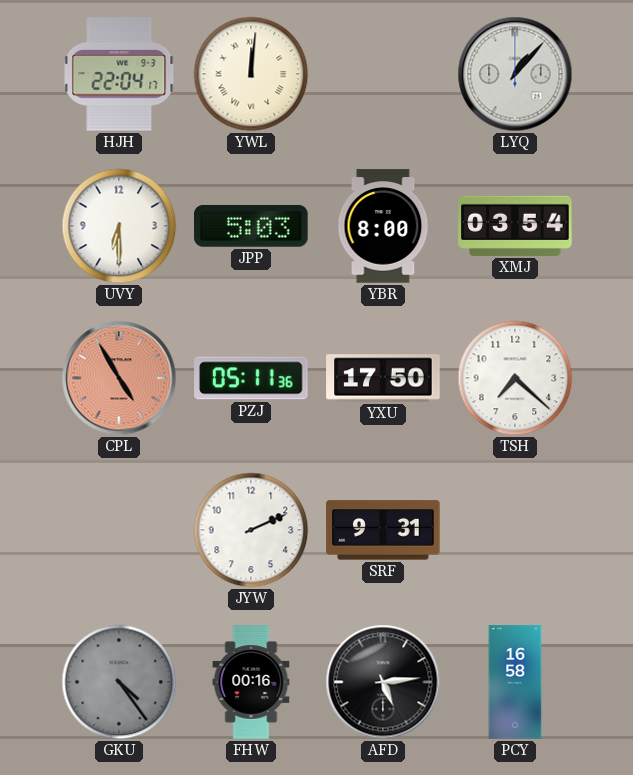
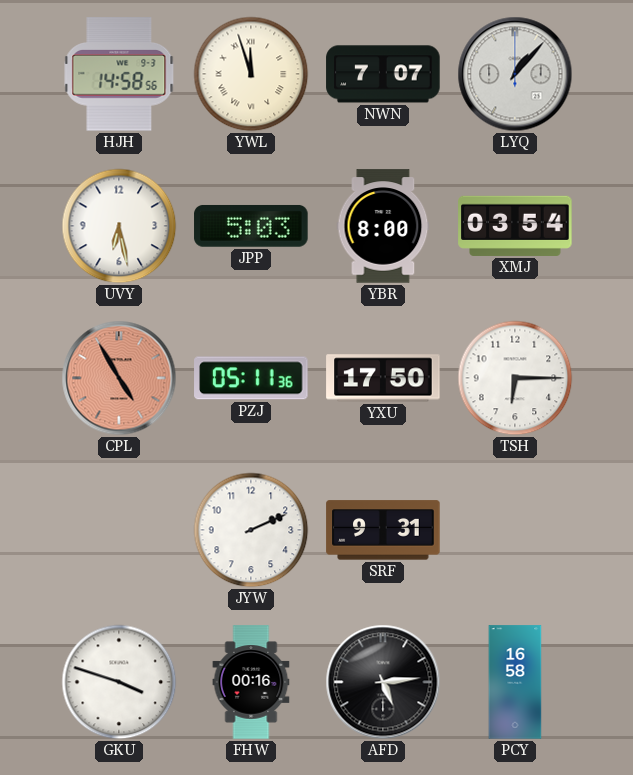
HJH: 22:04 -> 14:58
YWL: 12:01 -> 11:57
NWN: none -> 7:07
UVY: 6:30 -> 6:28
TSH: 7:22 -> 6:15
GKU: 4:24 -> 3:48
GKU dial: grey -> white
